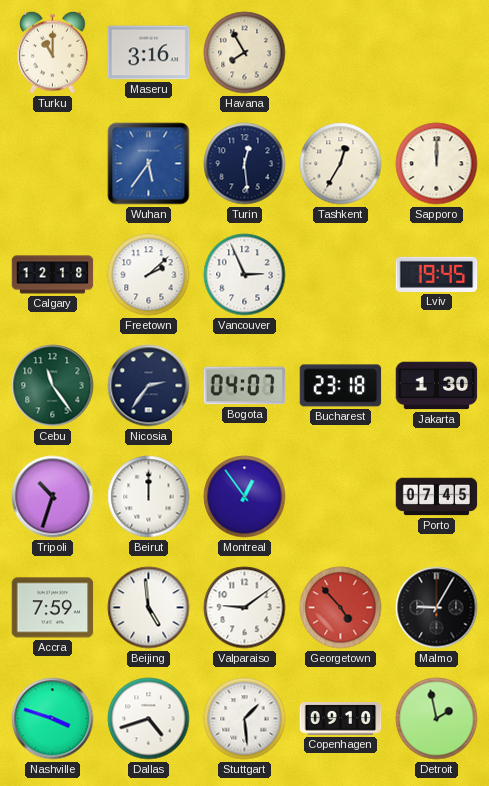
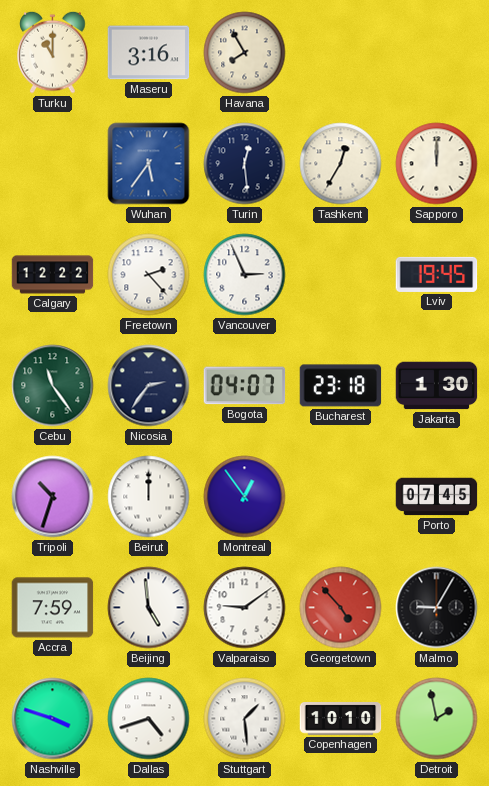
Calgary: 12:18 -> 12:22
Freetown: 2:08 -> 2:23
Copenhagen: 09:10 -> 10:10
